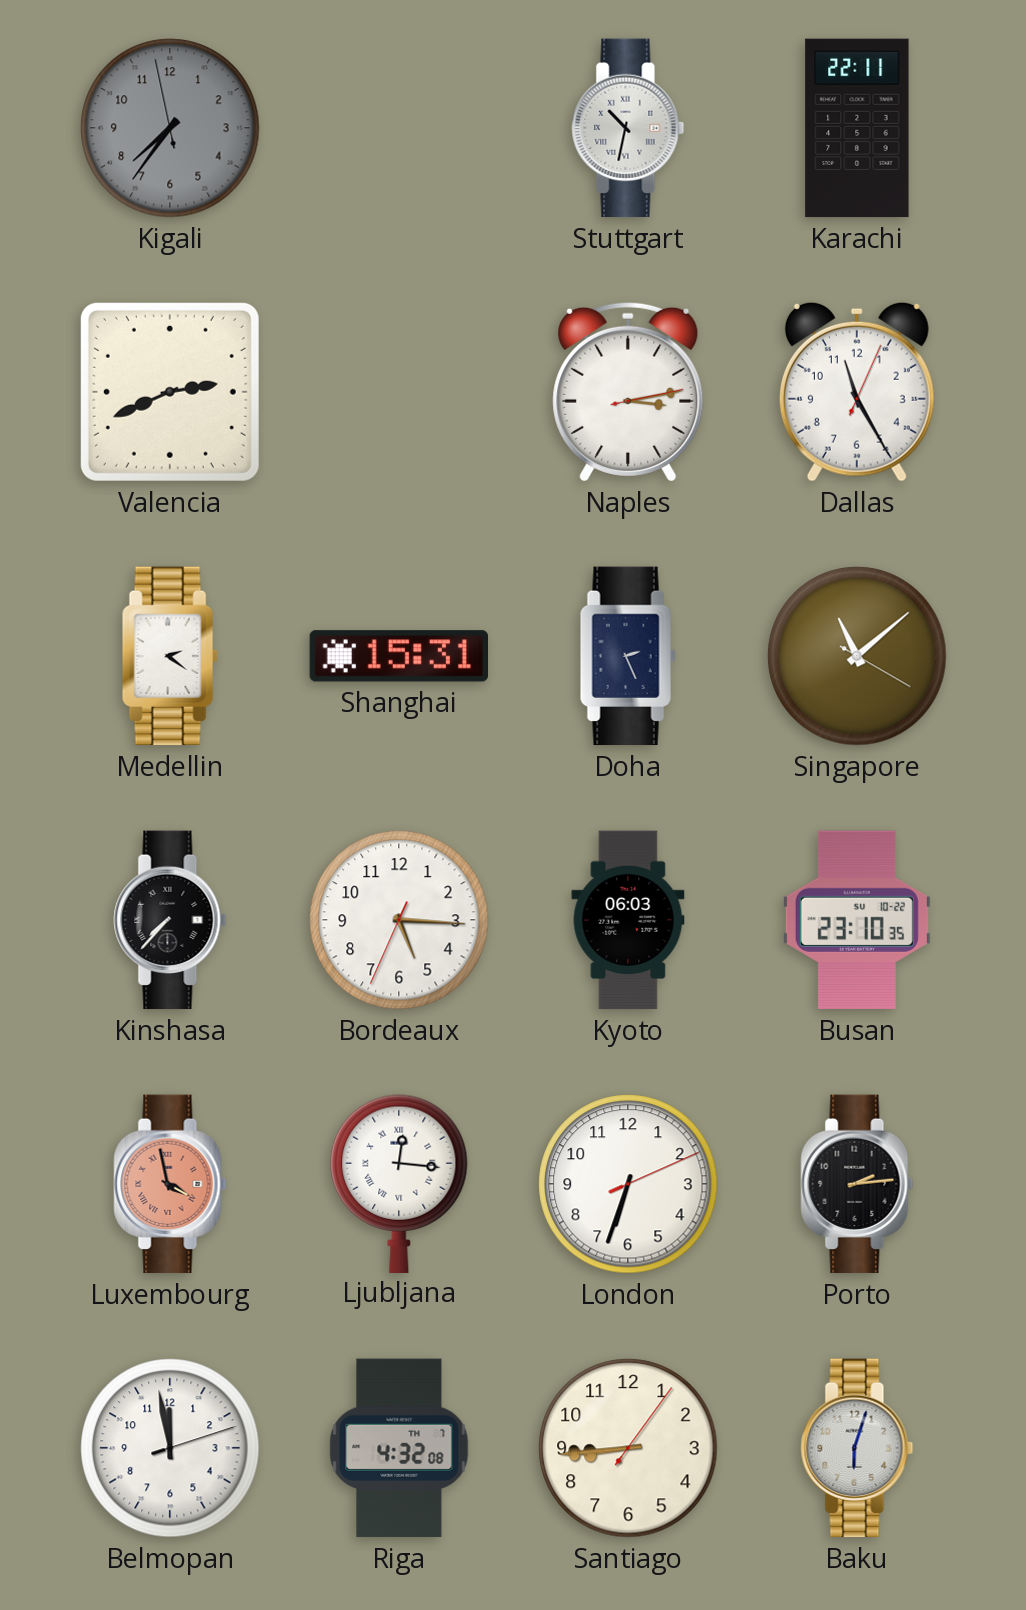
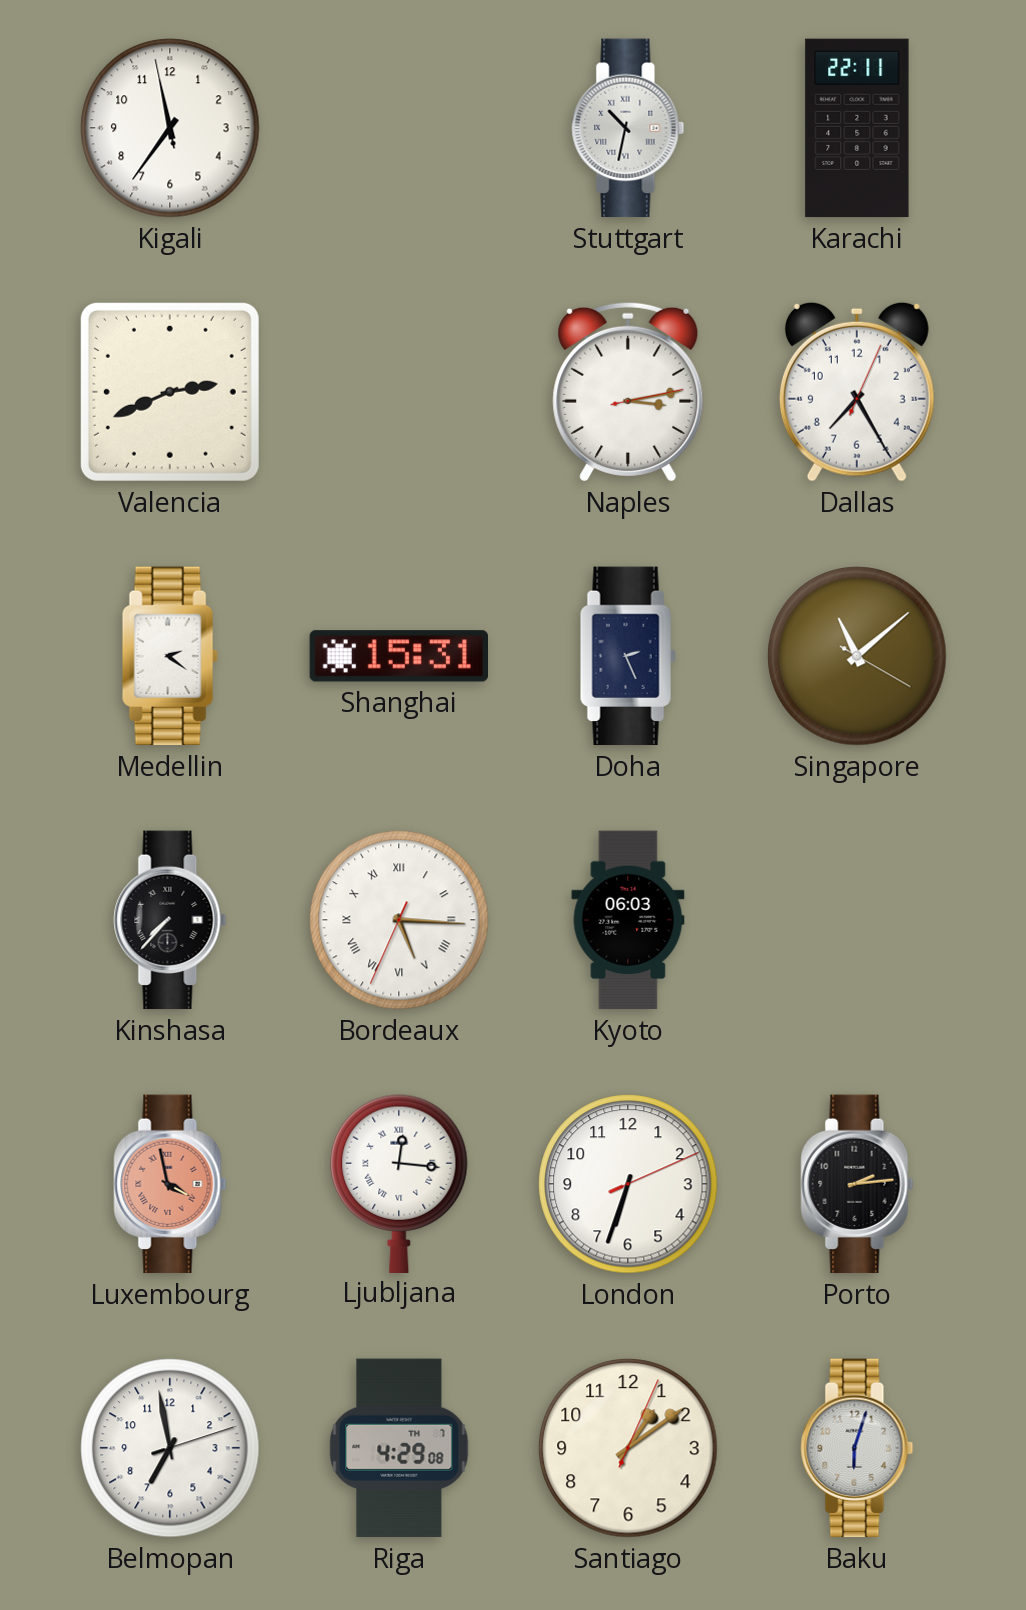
Kigali: 7:35 -> 11:35
Kigali dial: grey -> white
Dallas: 11:25 -> 7:25
Bordeaux numerals: Arabic -> Roman
Busan: 23:10 -> none
Belmopan: 11:58 -> 6:58
Riga: 4:32 -> 4:29
Santiago: 8:44 -> 1:09
